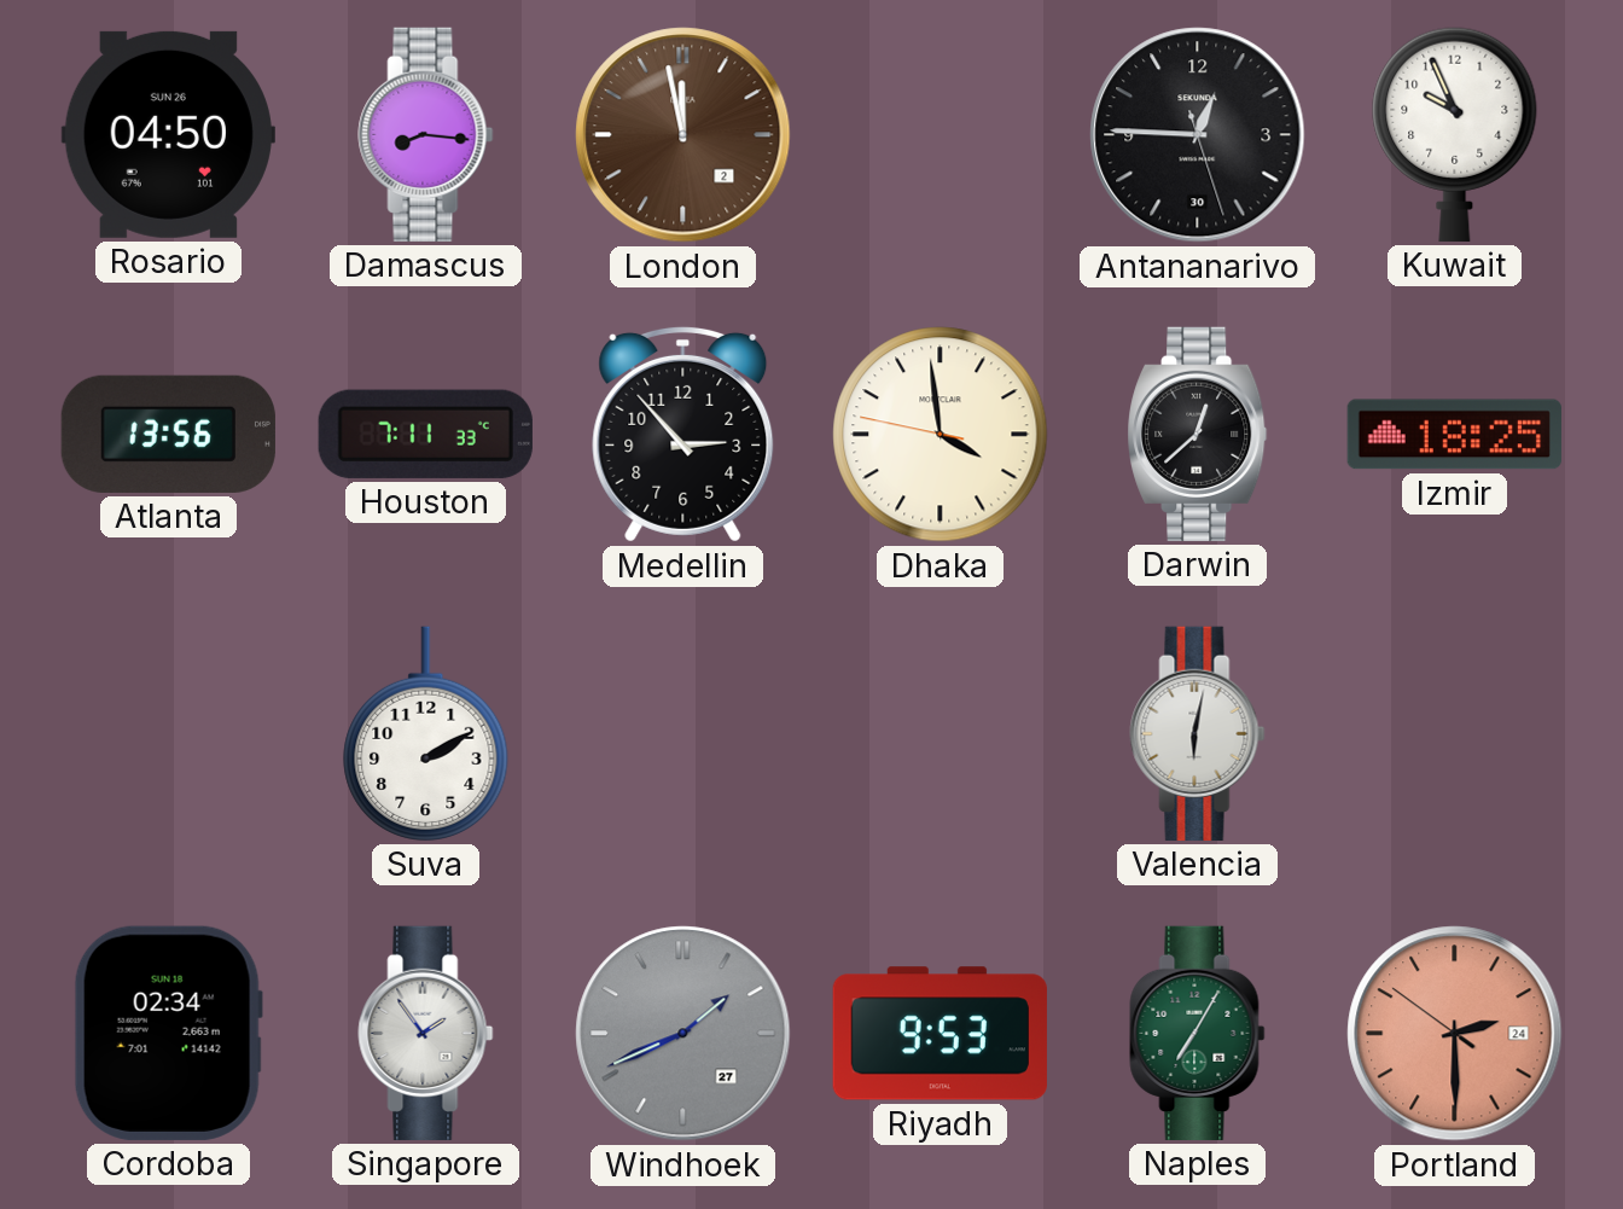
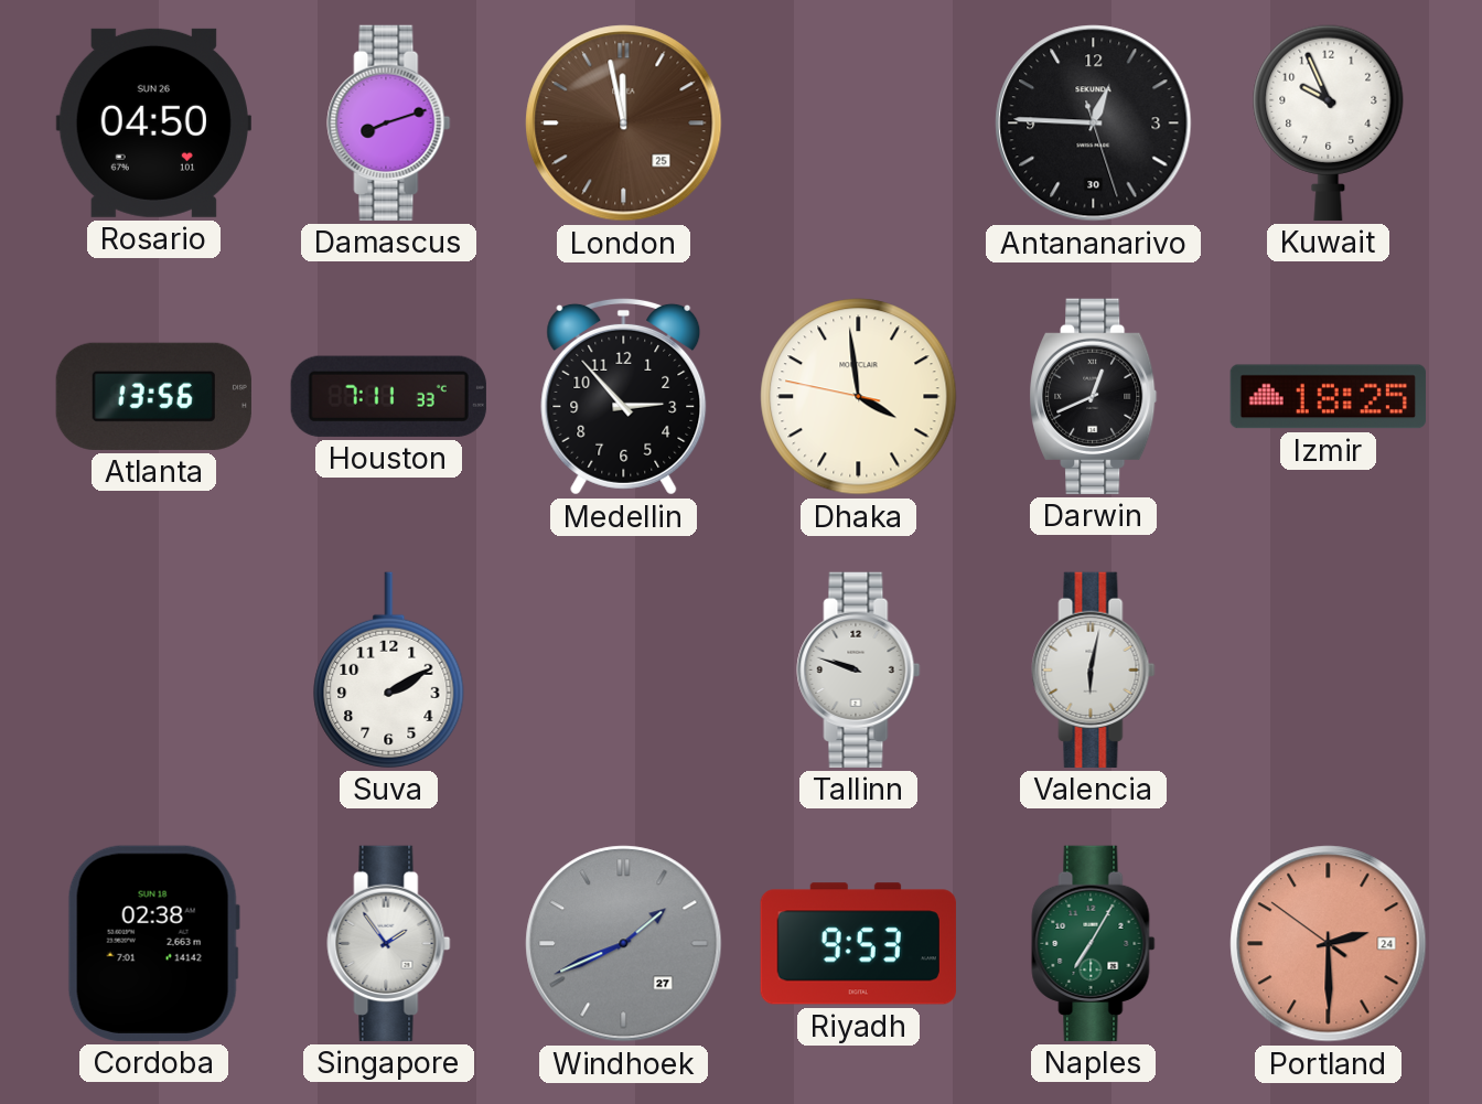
Damascus: 8:16 -> 8:12
London date: 2 -> 25
Darwin: 12:38 -> 12:41
Tallinn: none -> 9:48
Cordoba: 02:34 -> 02:38
